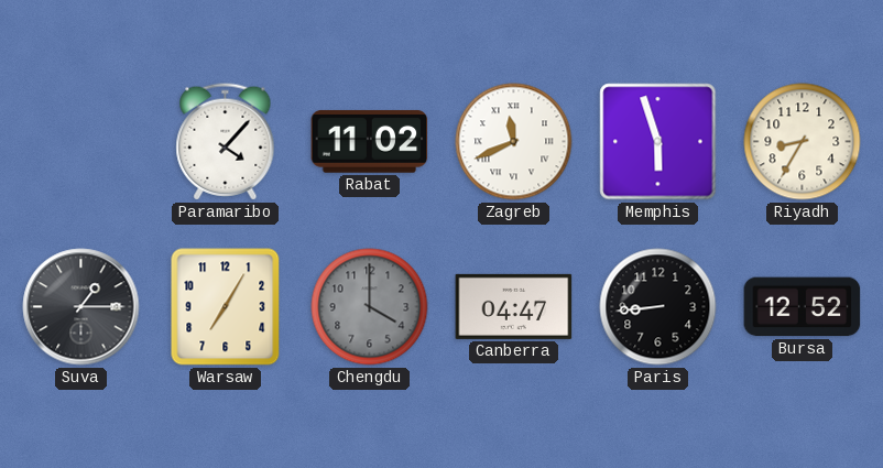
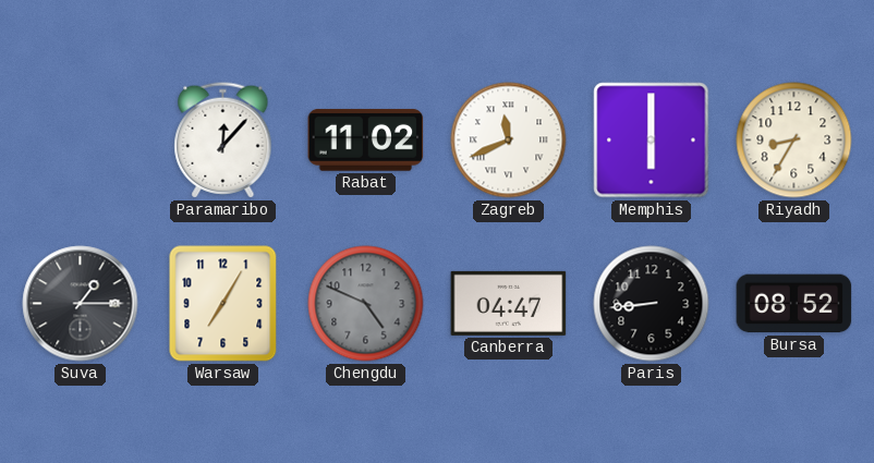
Paramaribo: 4:07 -> 12:07
Memphis: 5:57 -> 6:00
Chengdu: 4:00 -> 4:49
Bursa: 12:52 -> 08:52
